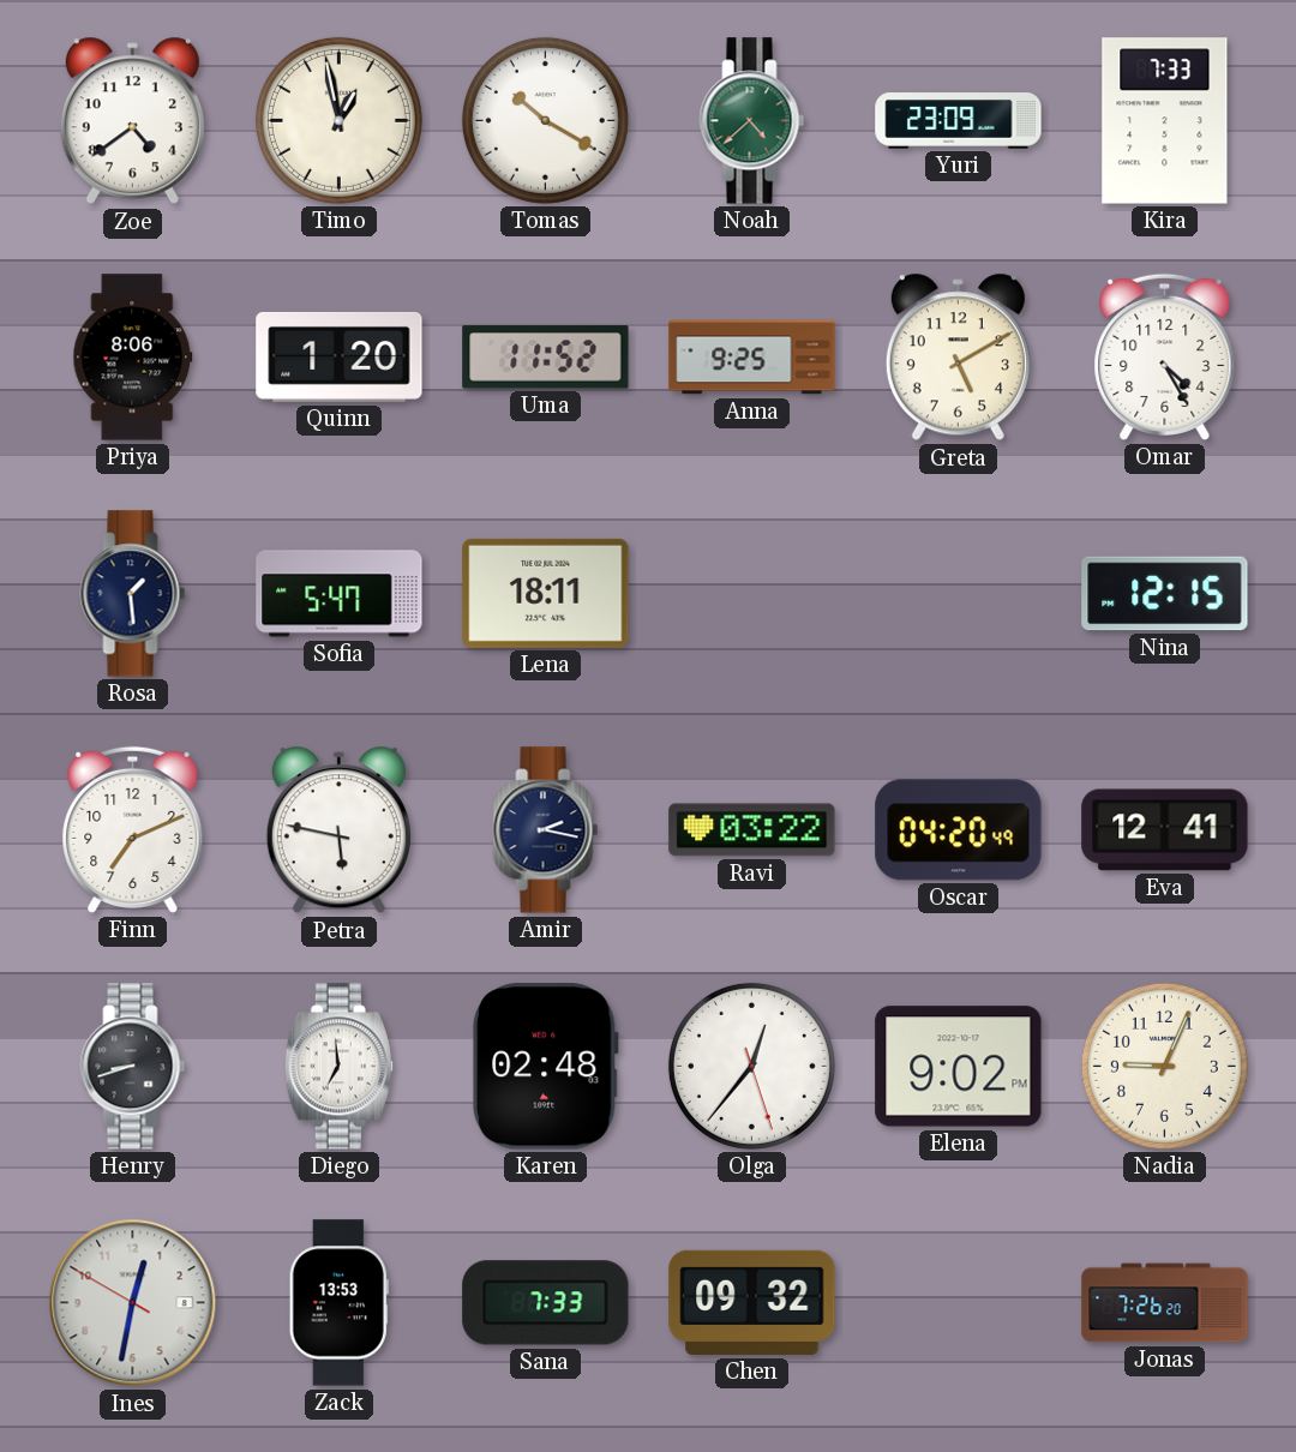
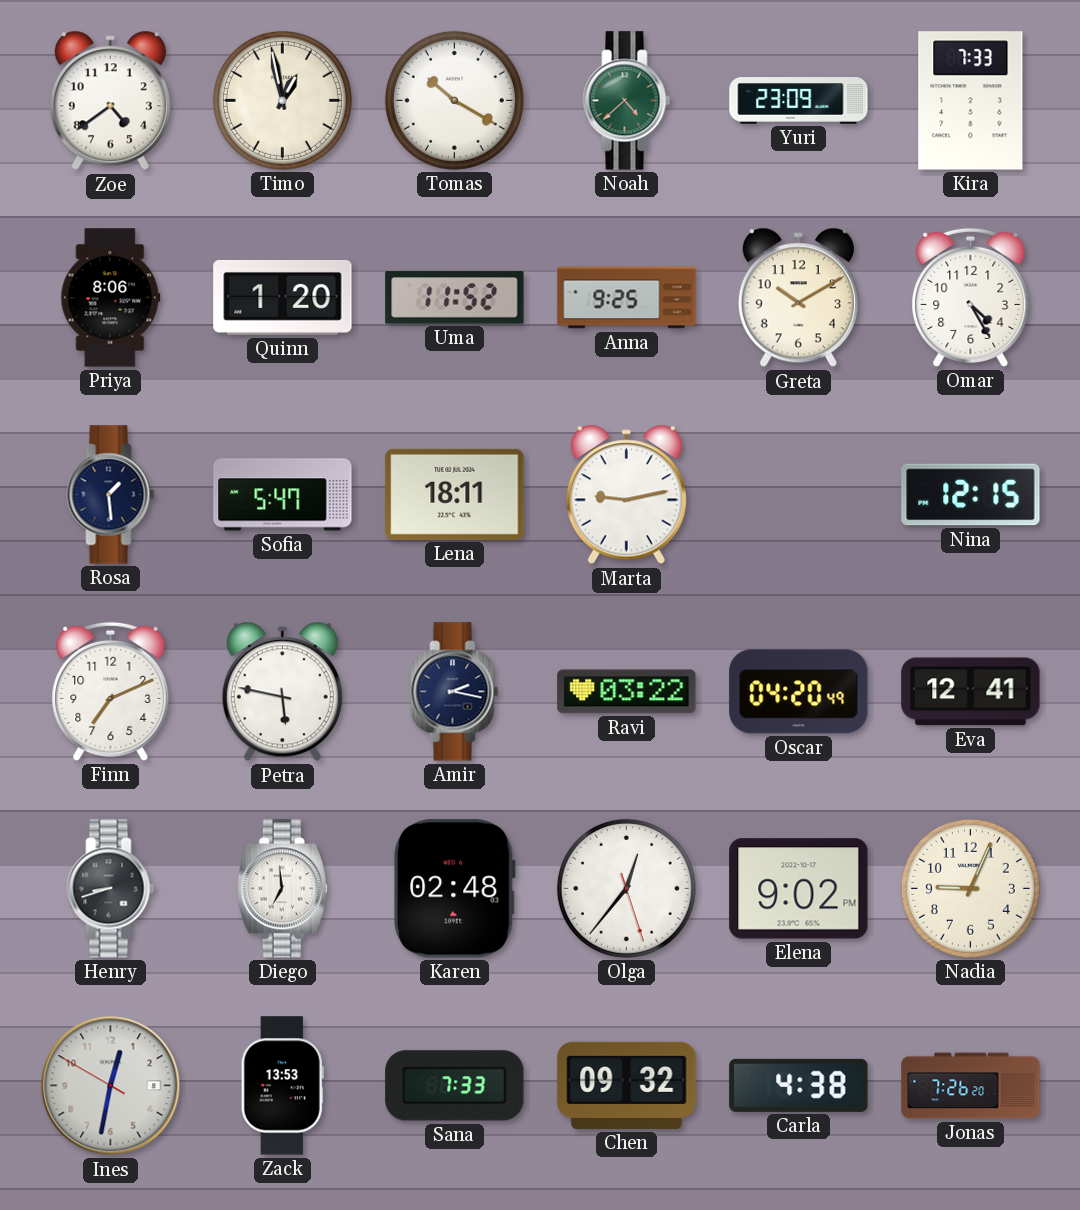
Greta: 5:10 -> 10:10
Marta: none -> 9:13
Carla: none -> 4:38
